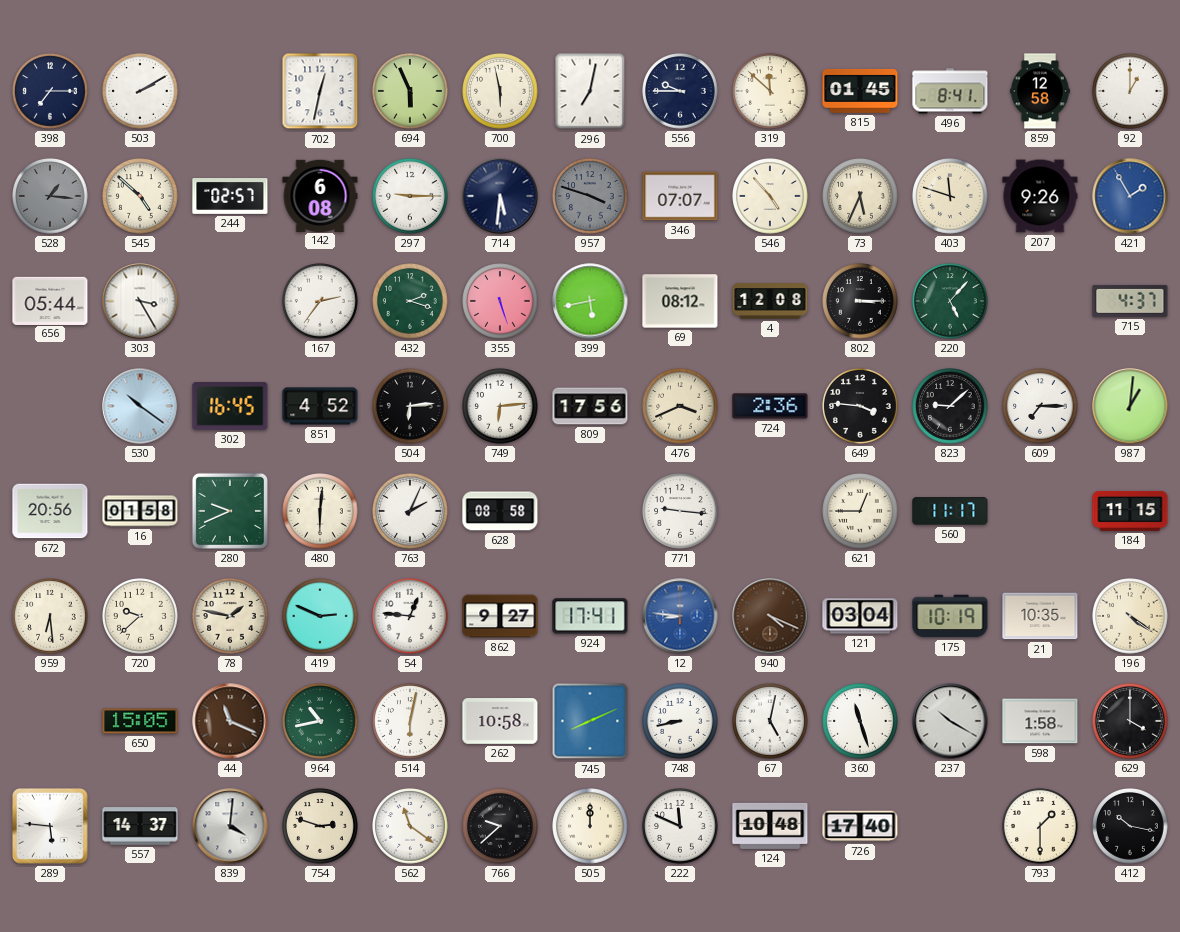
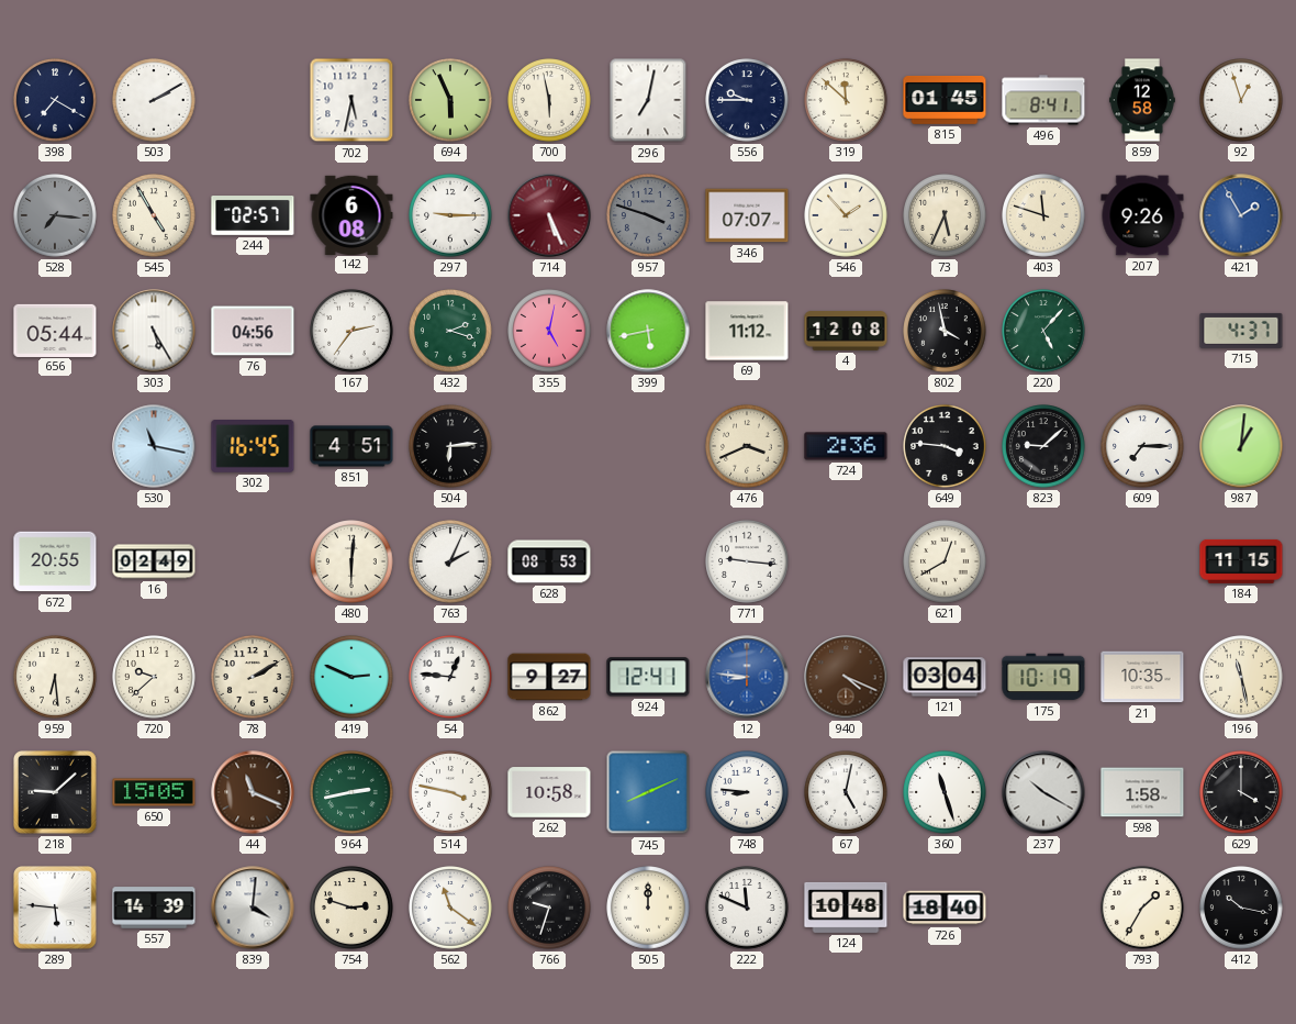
398: 7:15 -> 7:20
702: 12:32 -> 5:32
92: 1:00 -> 12:57
528: 1:16 -> 7:16
545: 4:52 -> 4:55
714: 5:31 -> 5:26
714 dial: navy -> burgundy
546: 4:53 -> 1:53
303: 3:25 -> 5:25
76: none -> 04:56
355: 5:27 -> 5:02
69: 08:12 -> 11:12
802: 3:15 -> 3:58
530: 10:21 -> 11:17
851: 4:52 -> 4:51
749: 6:14 -> none
809: 17:56 -> none
672: 20:56 -> 20:55
16: 01:58 -> 02:49
280: 9:41 -> none
628: 08:58 -> 08:53
621: 12:45 -> 12:40
560: 11:17 -> none
78: 1:47 -> 2:10
924: 17:41 -> 12:41
196: 4:21 -> 11:28
218: none -> 9:08
964: 10:43 -> 2:43
514: 6:02 -> 3:47
748: 8:43 -> 8:46
557: 14:37 -> 14:39
766: 9:38 -> 9:33
726: 17:40 -> 18:40
793: 1:30 -> 1:35
